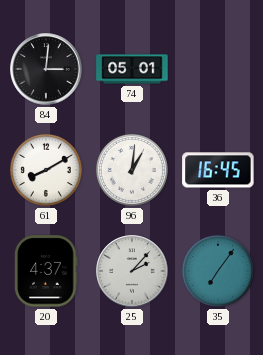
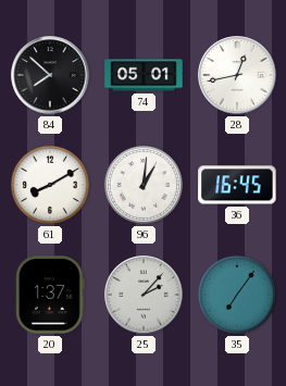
84: 3:01 -> 7:52
28: none -> 12:43
20: 4:37 -> 1:37
